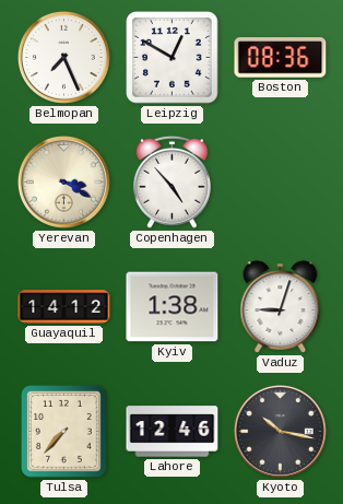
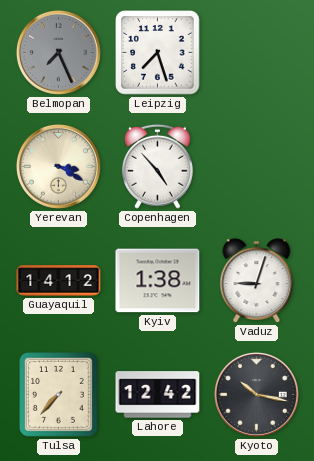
Belmopan dial: white -> grey
Leipzig: 12:50 -> 7:27
Boston: 08:36 -> none
Lahore: 12:46 -> 12:42
